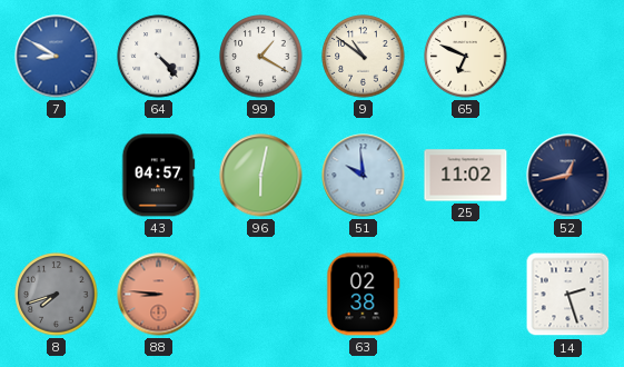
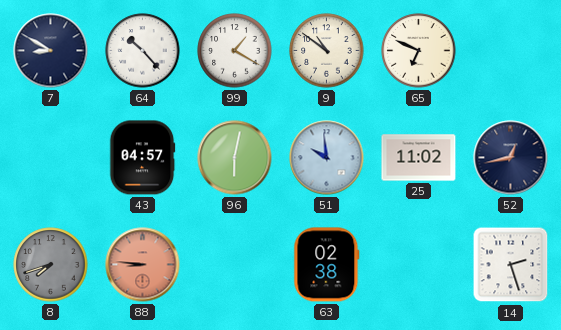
7 dial: blue -> navy
64: 4:23 -> 10:23
